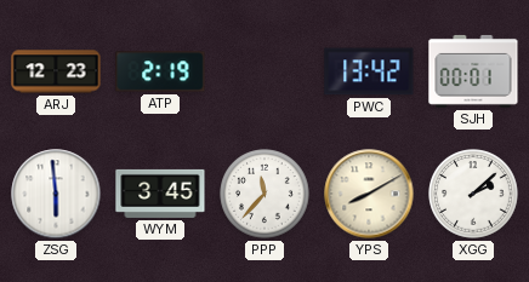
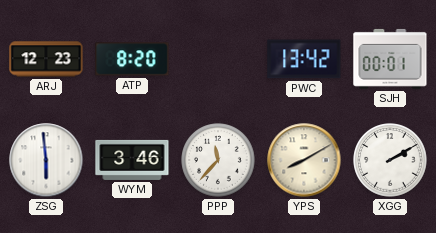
ATP: 2:19 -> 8:20
WYM: 3:45 -> 3:46
XGG: 2:08 -> 2:10
